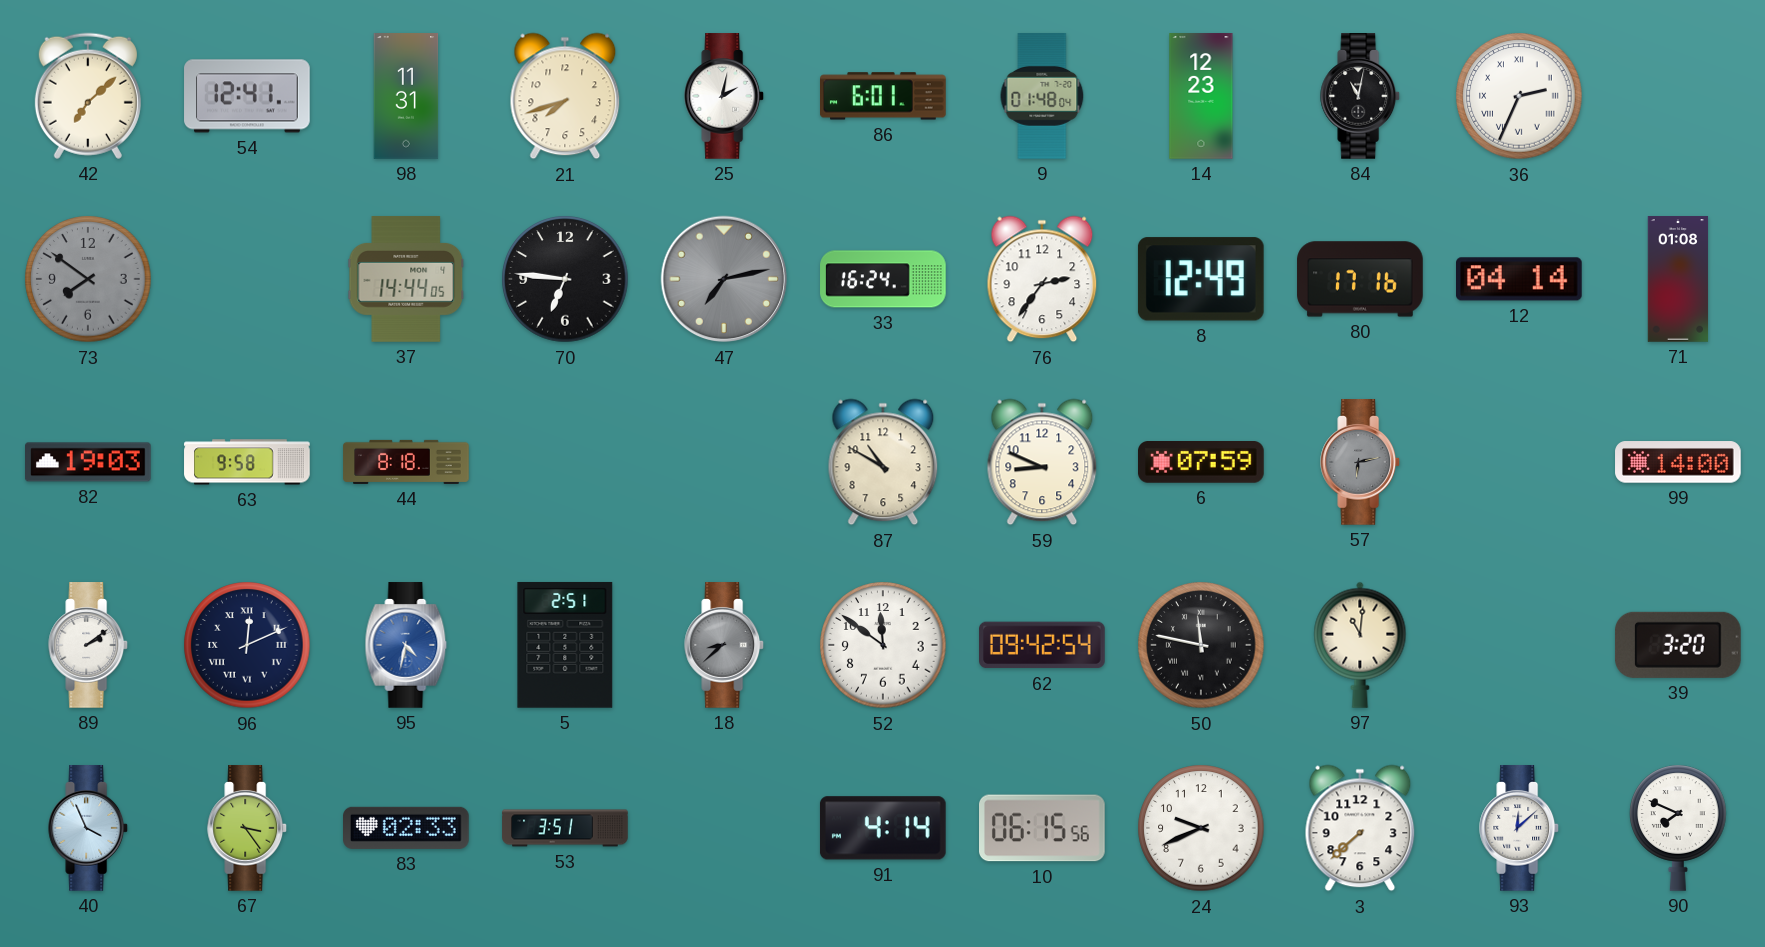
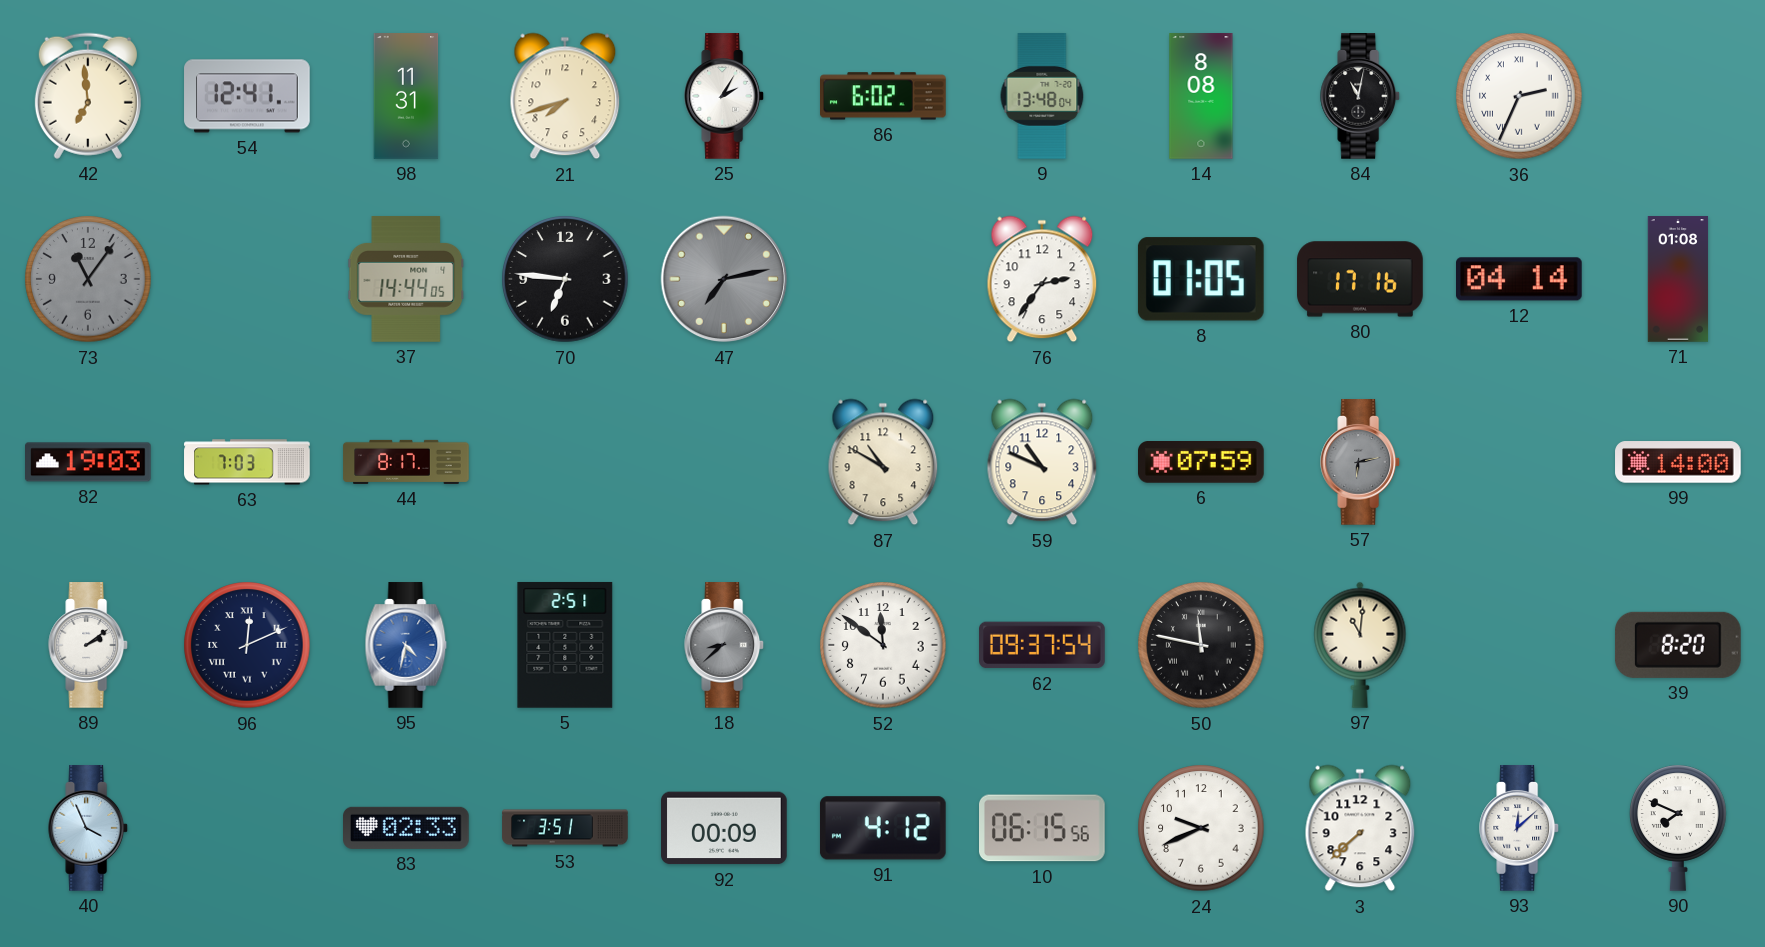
42: 7:08 -> 6:59
25: 2:02 -> 2:05
86: 6:01 -> 6:02
9: 01:48 -> 13:48
14: 12:23 -> 8:08
73: 7:51 -> 11:06
33: 16:24 -> none
8: 12:49 -> 01:05
63: 9:58 -> 7:03
44: 8:18 -> 8:17
59: 8:49 -> 10:49
62: 09:42 -> 09:37
39: 3:20 -> 8:20
67: 3:24 -> none
92: none -> 00:09
91: 4:14 -> 4:12
